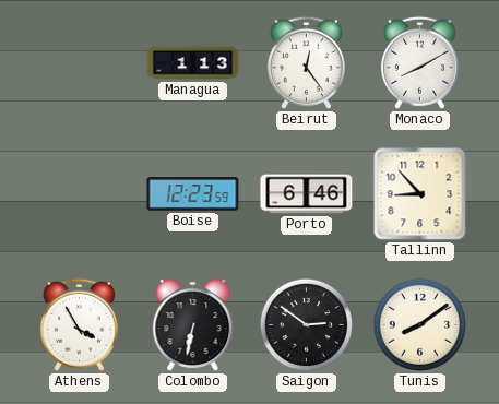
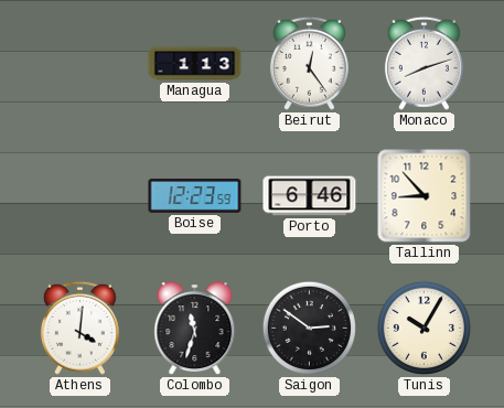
Monaco: 8:10 -> 8:12
Athens: 3:55 -> 4:01
Colombo: 6:32 -> 11:33
Tunis: 8:09 -> 10:05
